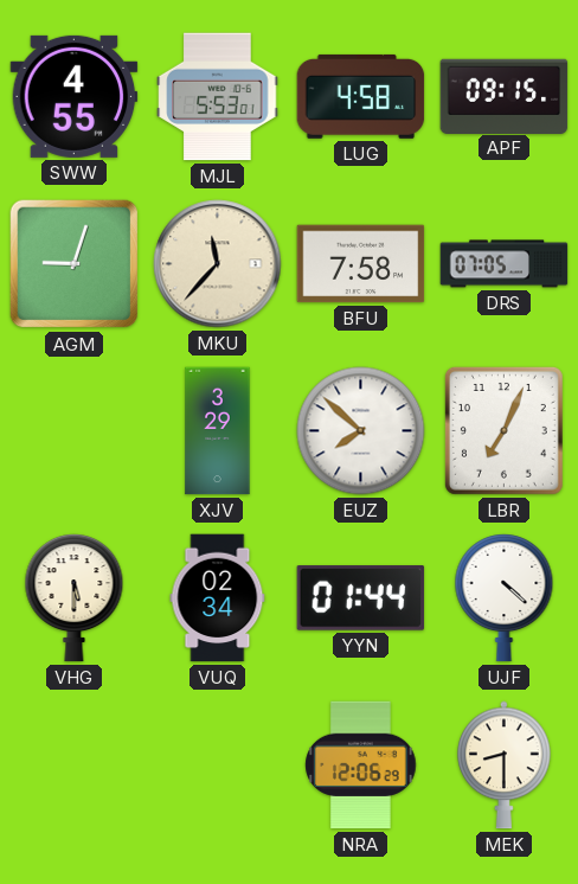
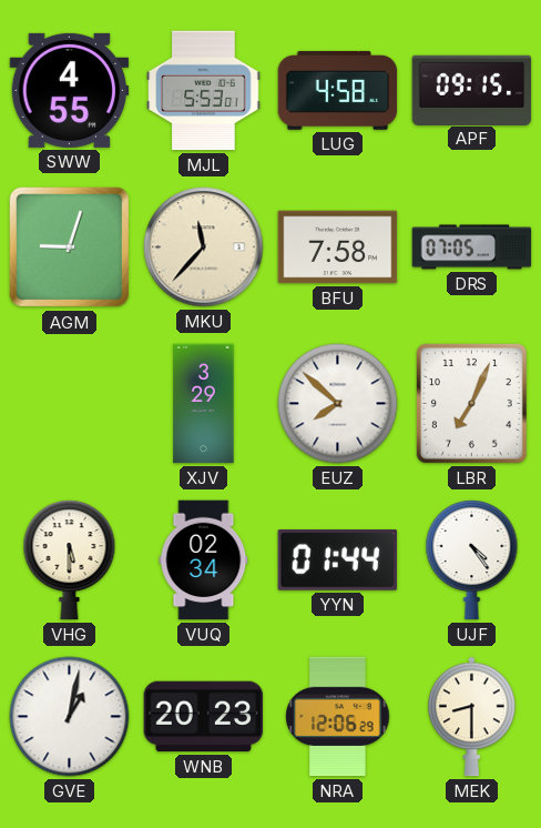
UJF: 4:22 -> 4:24
GVE: none -> 1:02
WNB: none -> 20:23
